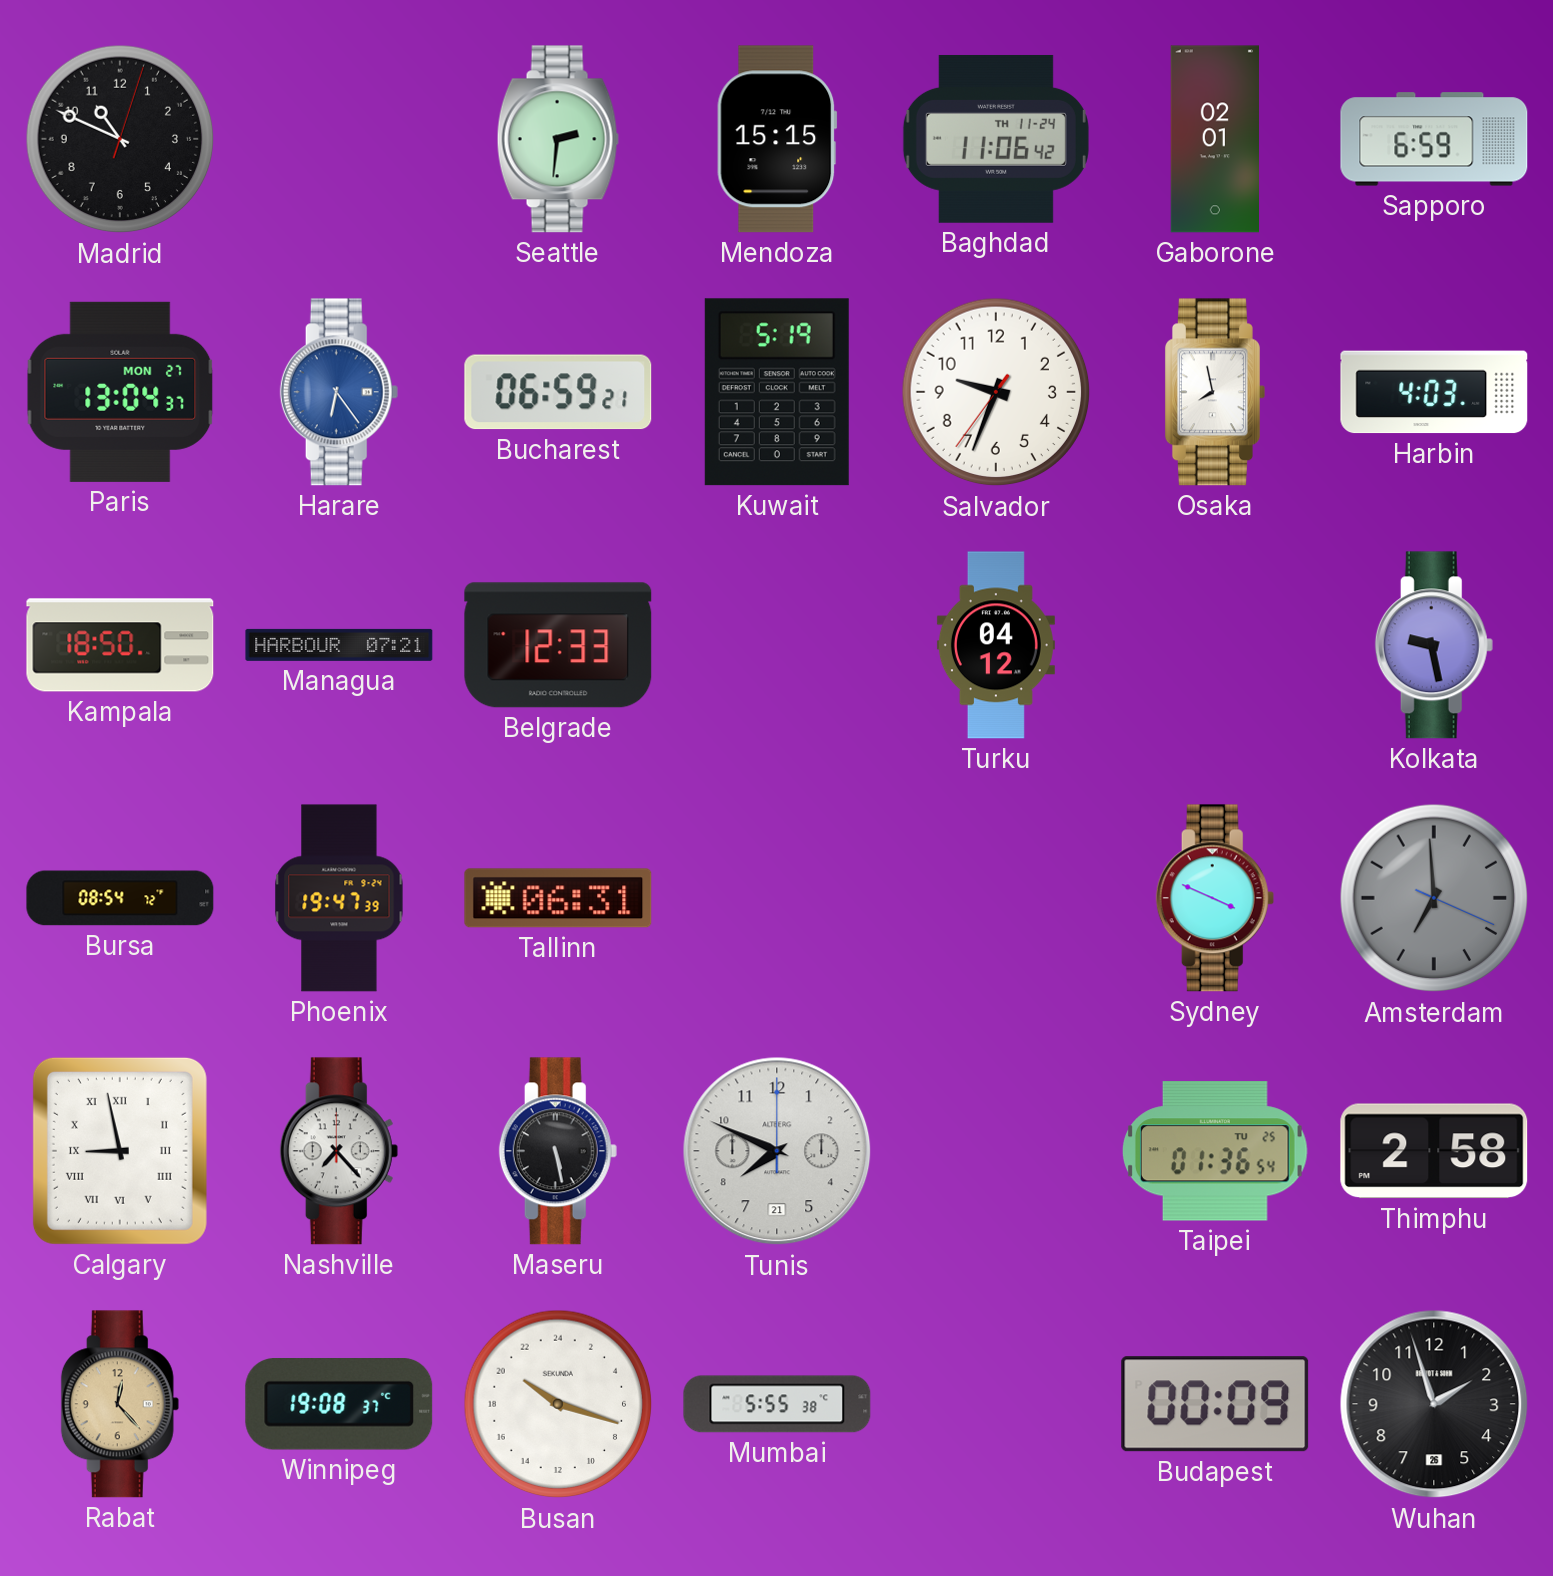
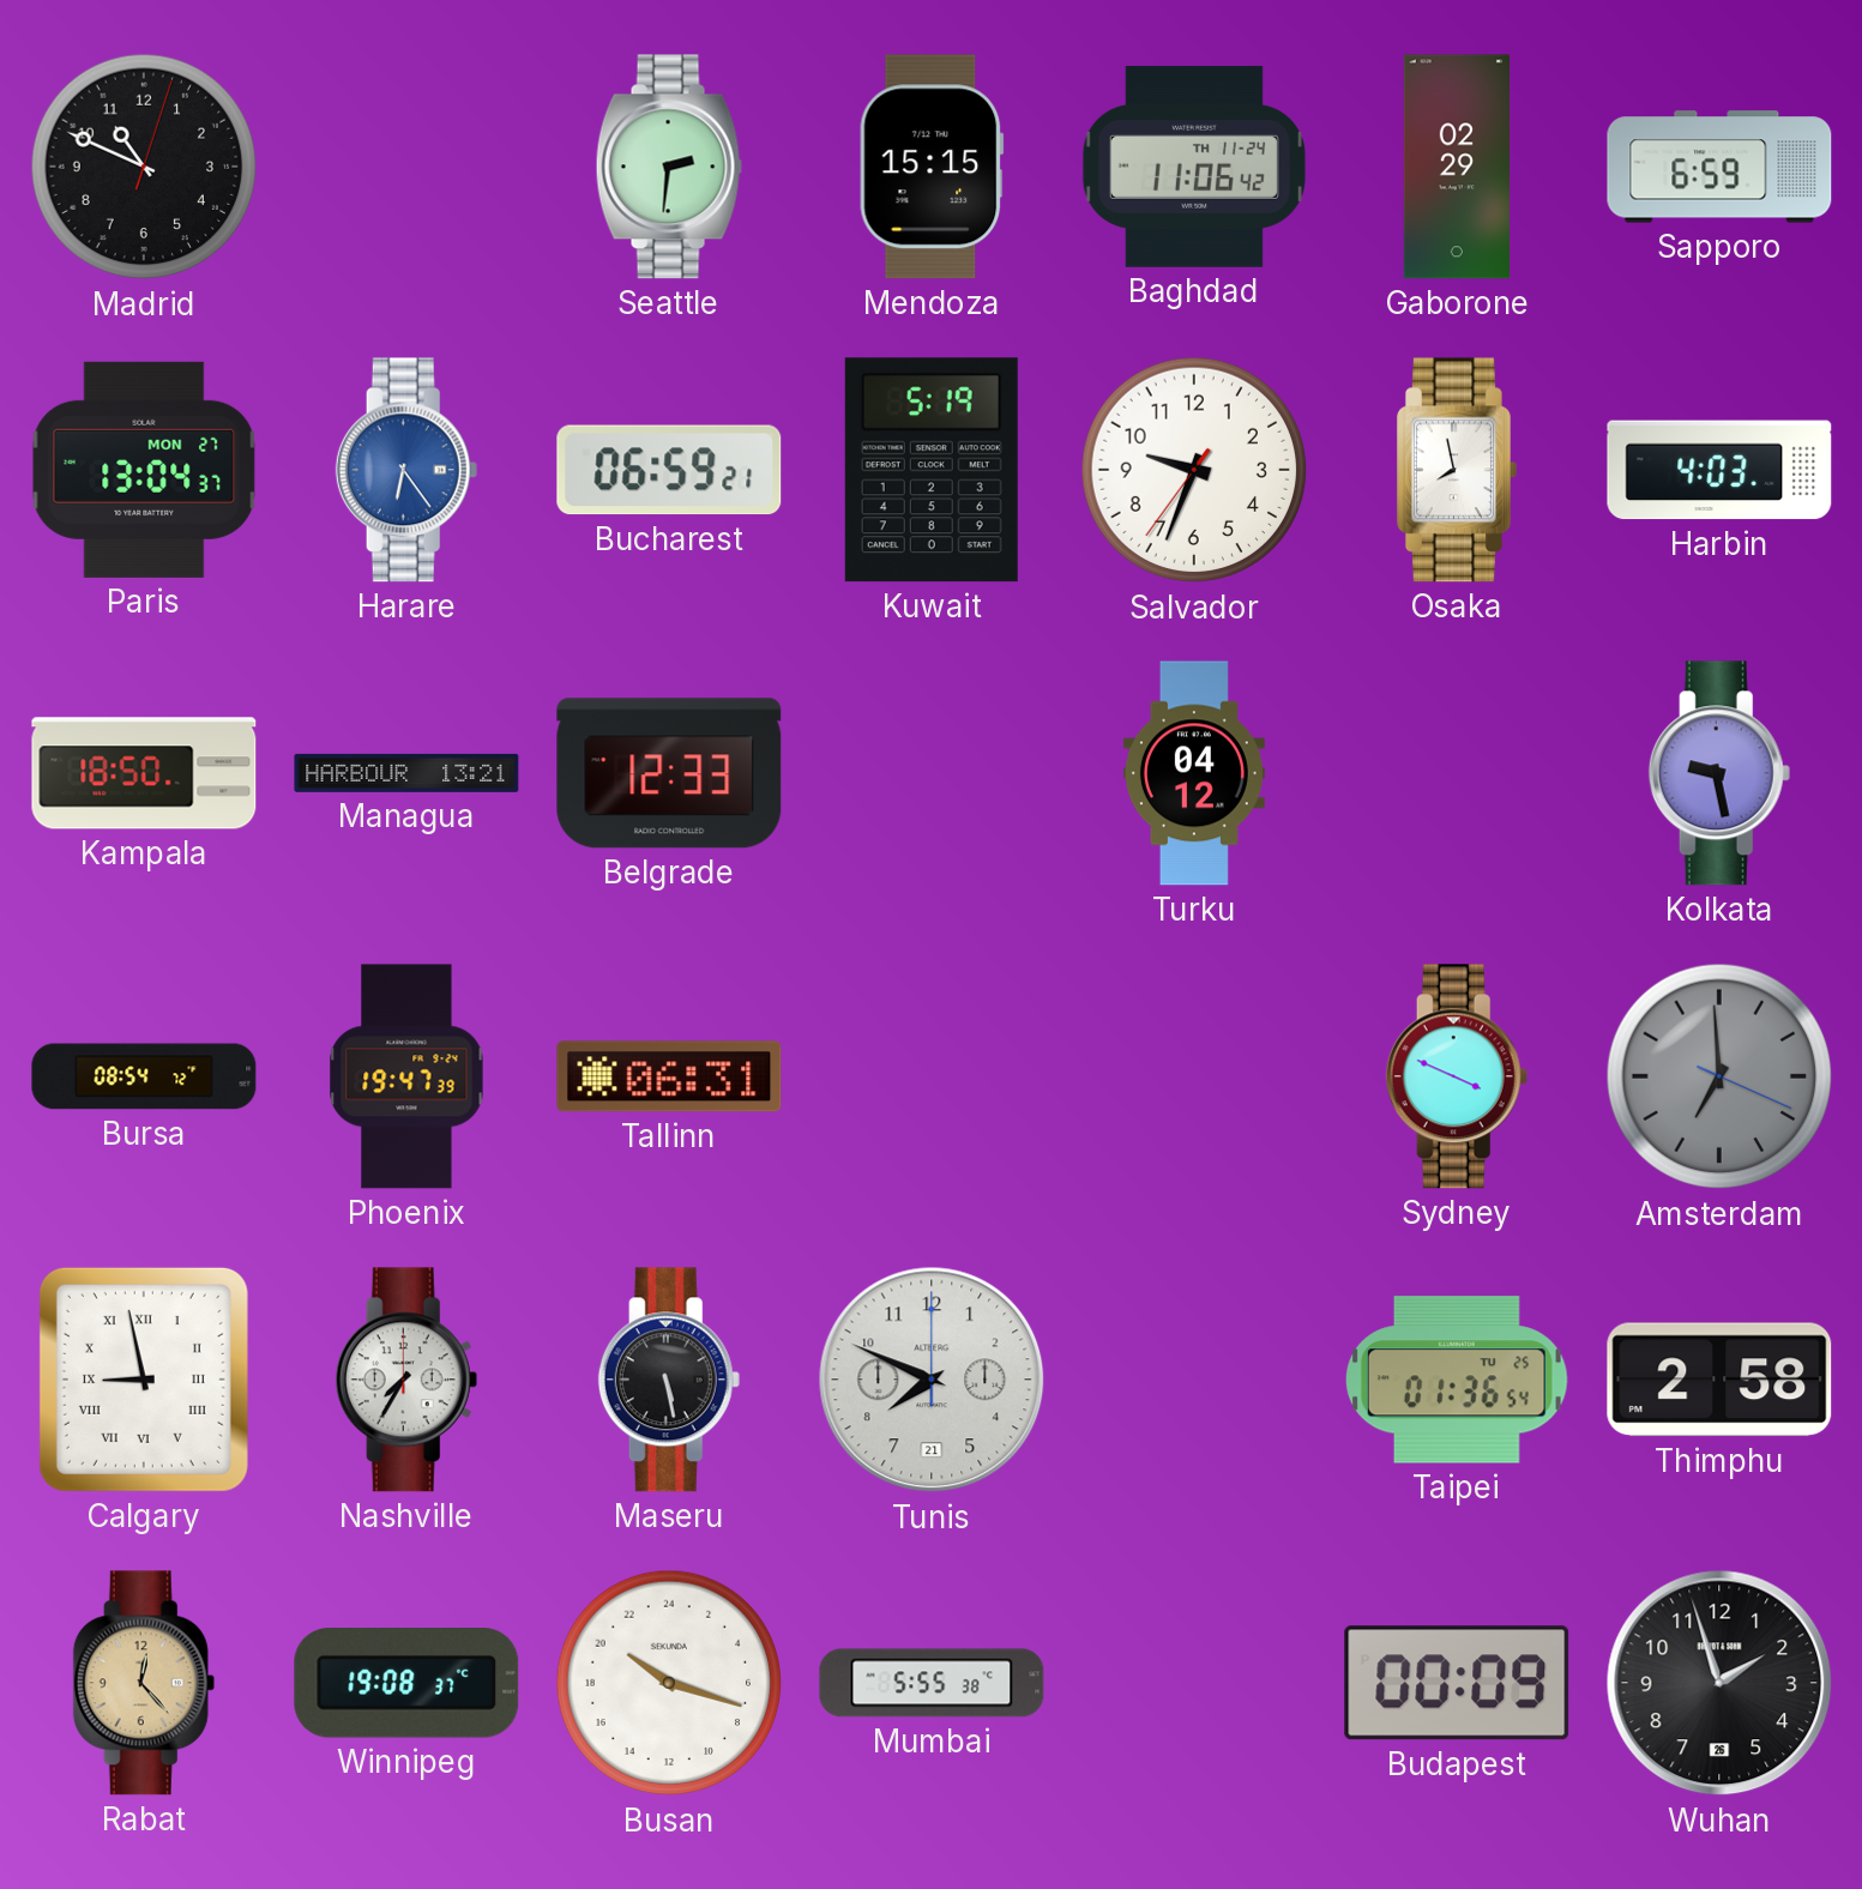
Gaborone: 02:01 -> 02:29
Managua: 07:21 -> 13:21
Nashville: 7:23 -> 7:35
